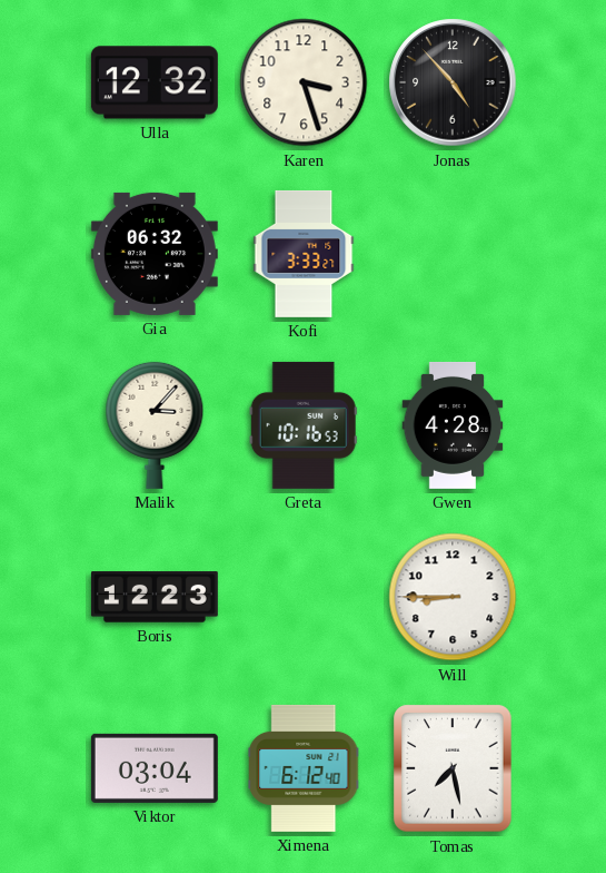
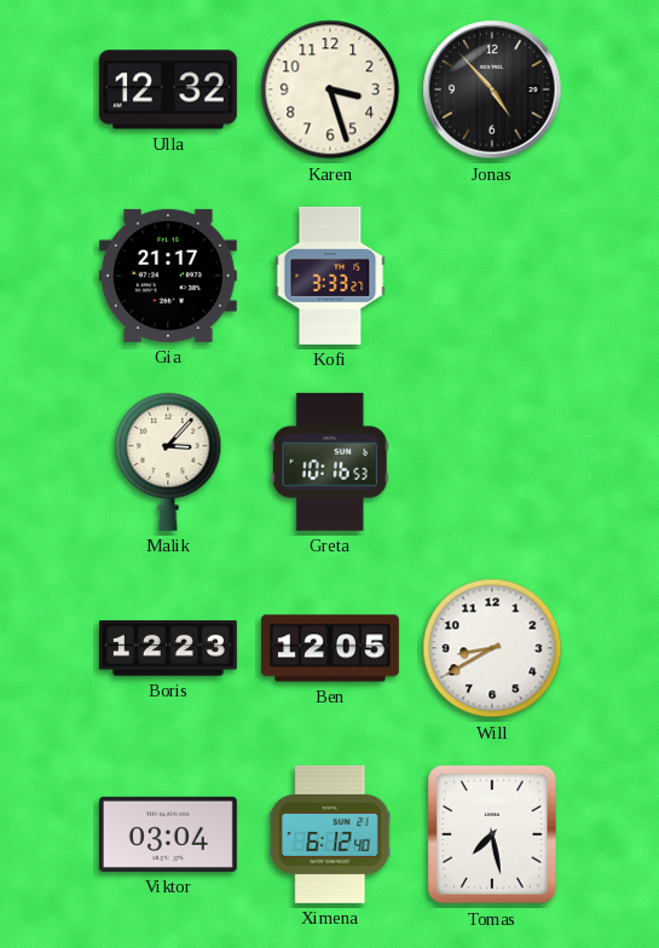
Gia: 06:32 -> 21:17
Gwen: 4:28 -> none
Ben: none -> 12:05
Will: 8:45 -> 8:40
